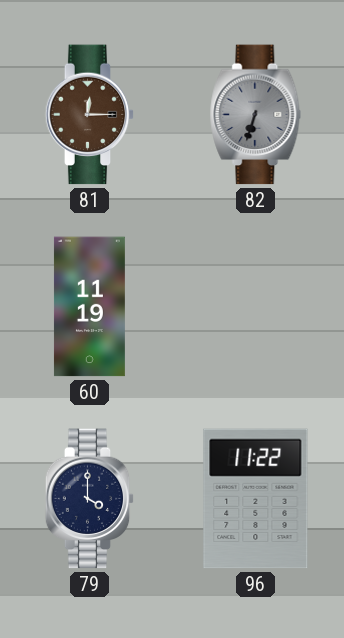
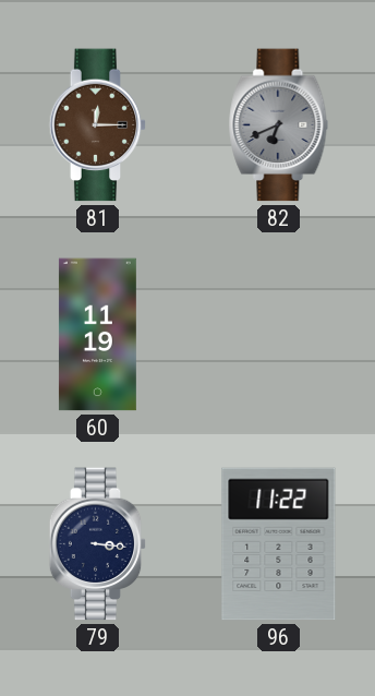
82: 6:33 -> 6:41
79: 4:00 -> 3:16
